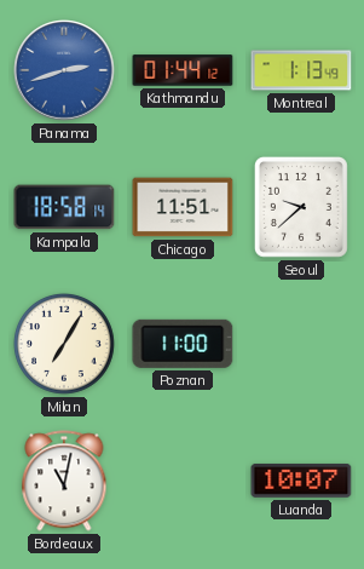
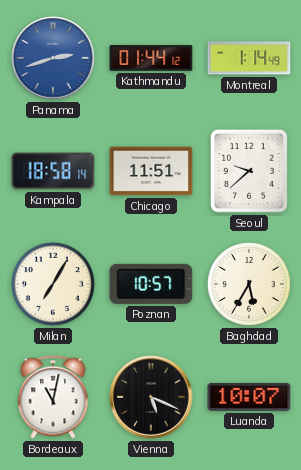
Montreal: 1:13 -> 1:14
Poznan: 11:00 -> 10:57
Baghdad: none -> 5:35
Vienna: none -> 5:19
